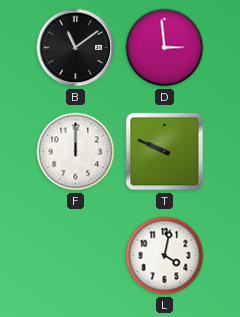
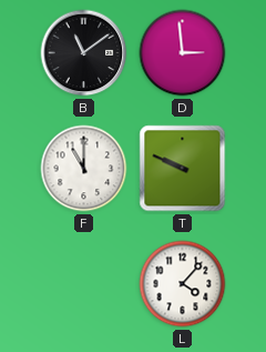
F: 12:00 -> 11:00
L: 4:02 -> 4:07
